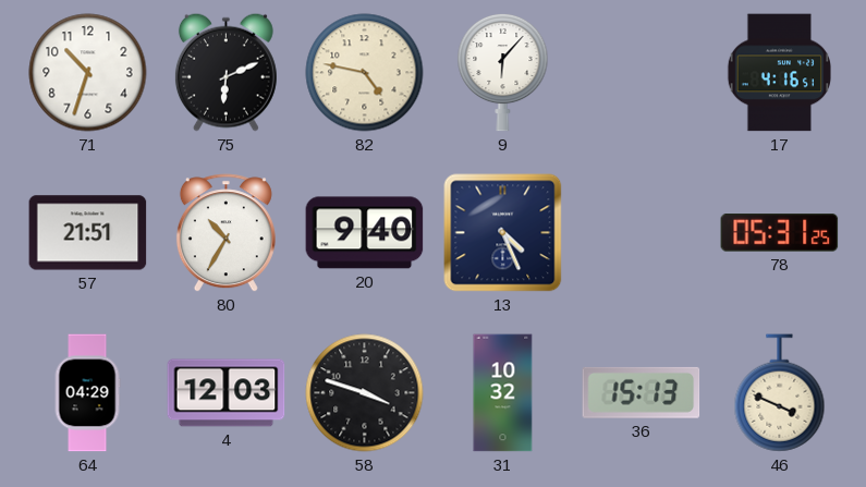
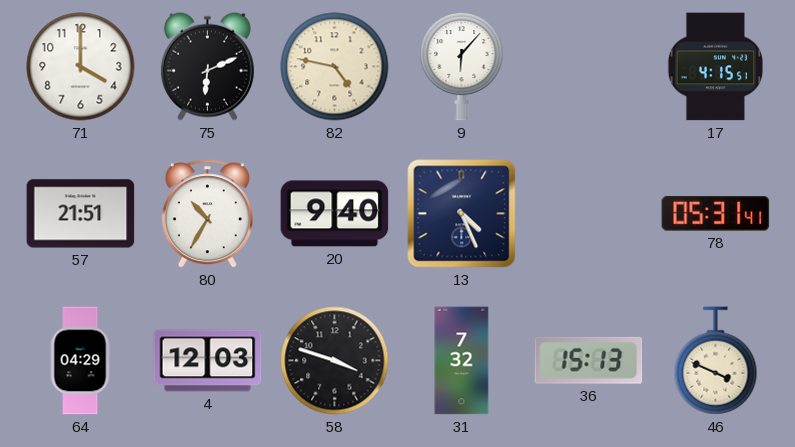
71: 10:33 -> 4:00
17: 4:16 -> 4:15
78: 05:31:25 -> 05:31:41
31: 10:32 -> 7:32
